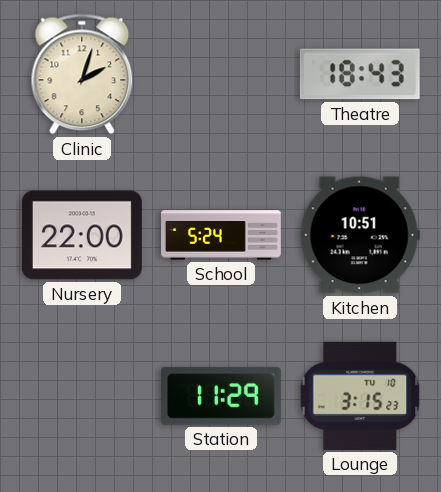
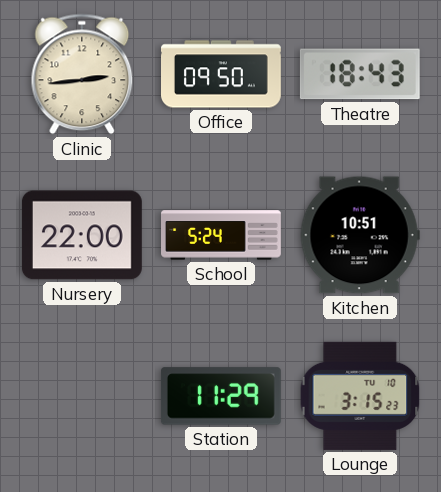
Clinic: 2:03 -> 2:44
Office: none -> 09:50
